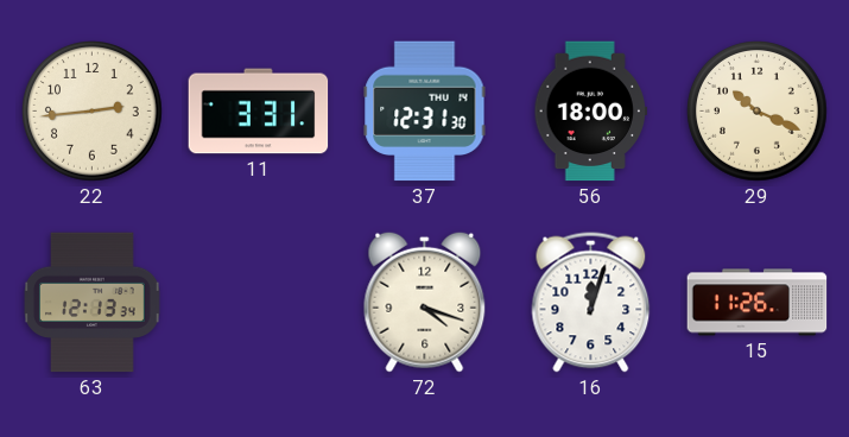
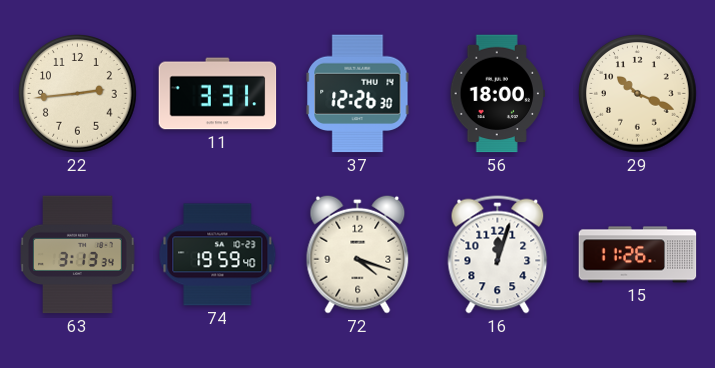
37: 12:31 -> 12:26
63: 12:13 -> 3:13
74: none -> 19:59
